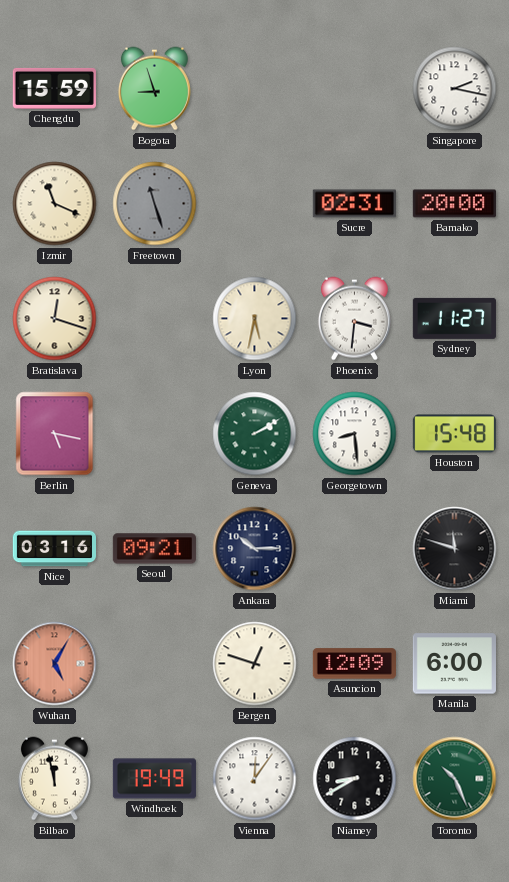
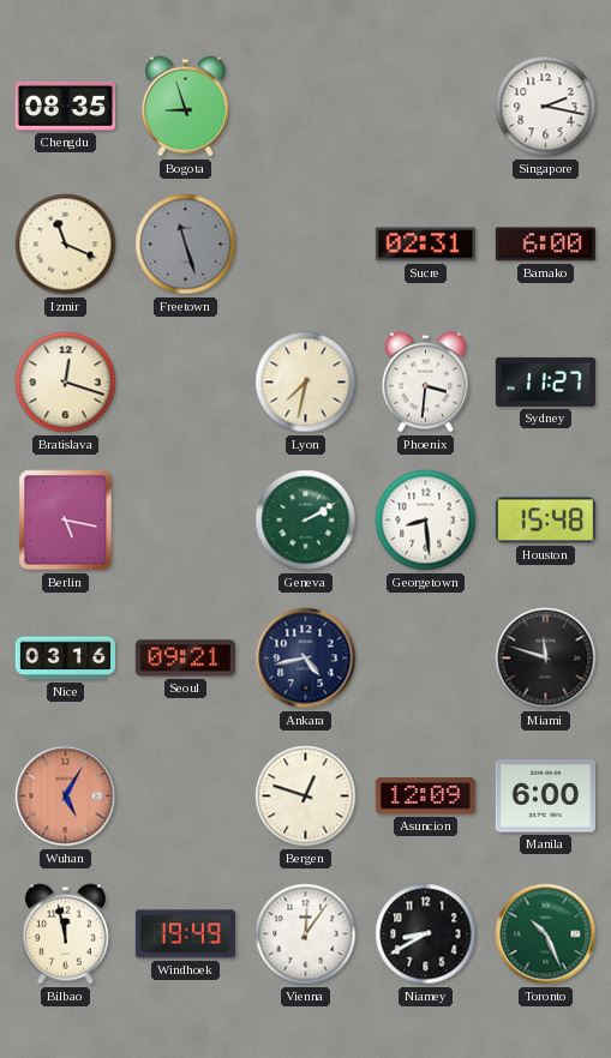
Chengdu: 15:59 -> 08:35
Bamako: 20:00 -> 6:00
Lyon: 5:32 -> 7:32
Ankara: 10:15 -> 4:43
